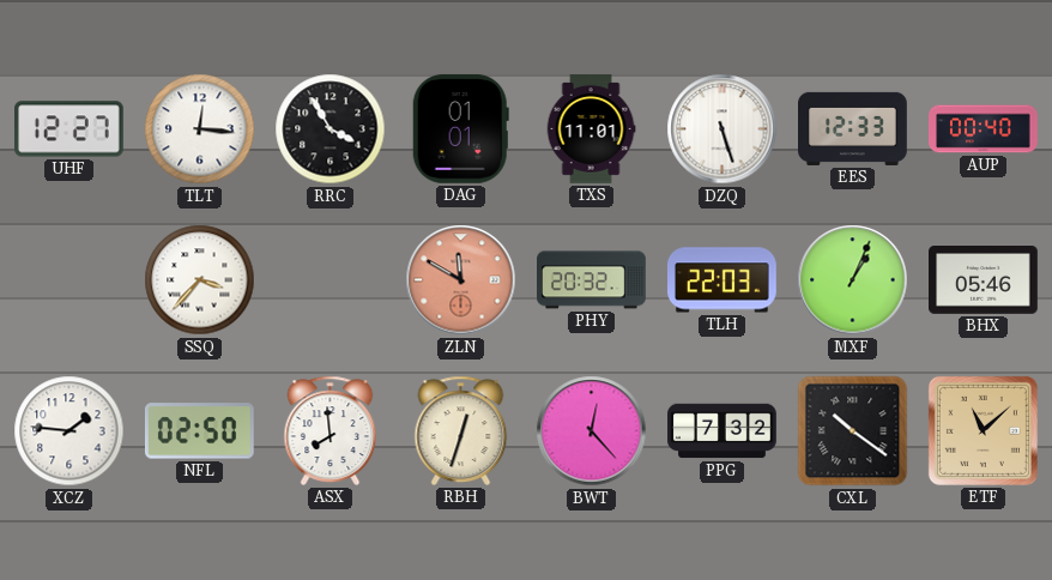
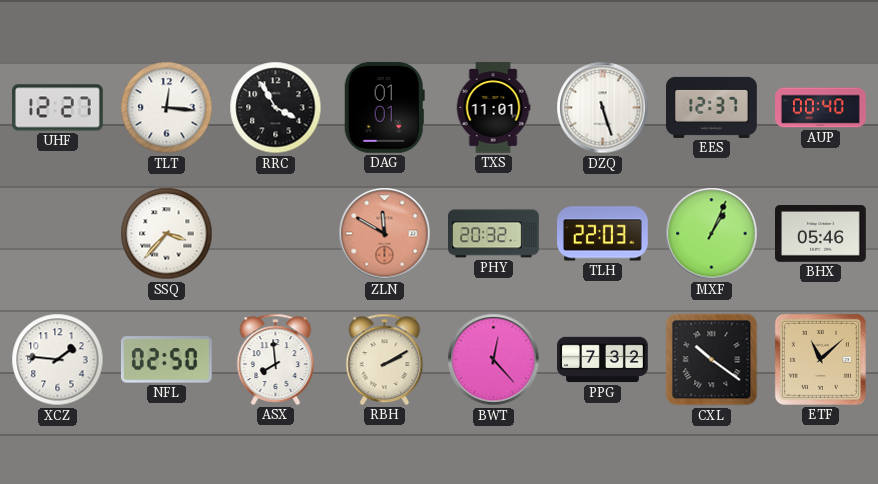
EES: 12:33 -> 12:37
RBH: 12:33 -> 2:10
